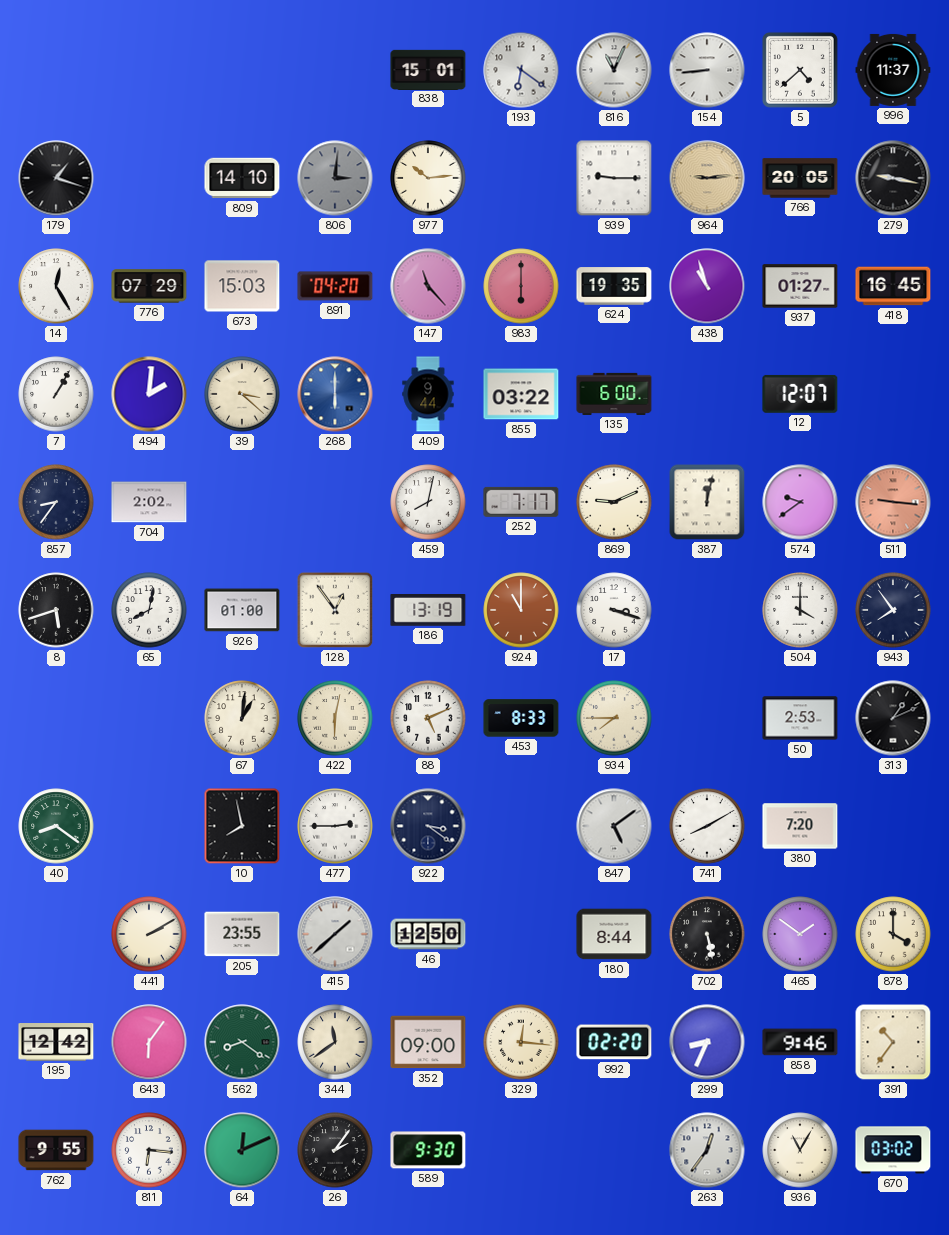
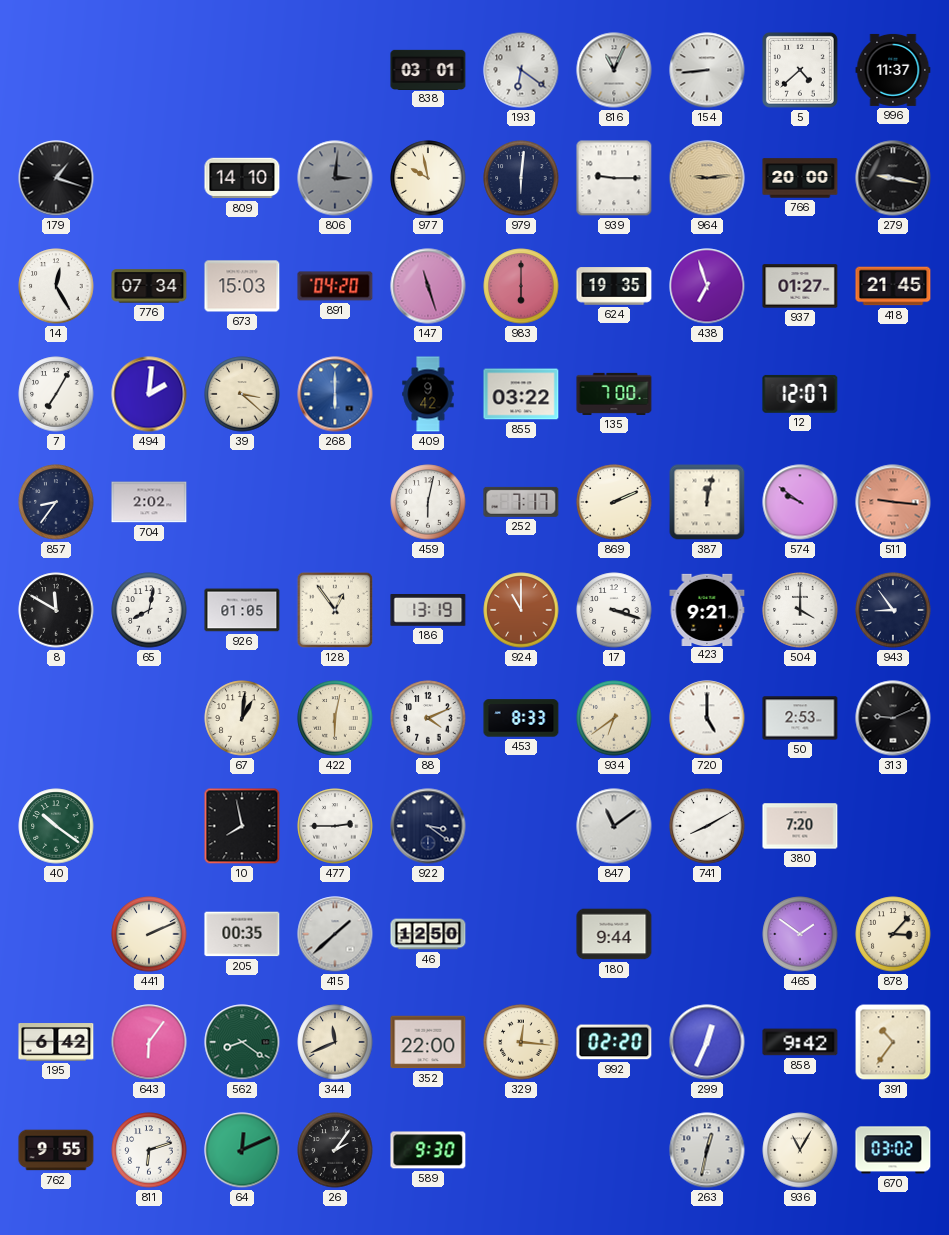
838: 15:01 -> 03:01
977: 10:14 -> 9:58
979: none -> 6:01
766: 20:05 -> 20:00
776: 07:29 -> 07:34
147: 11:23 -> 11:27
438: 10:57 -> 6:57
418: 16:45 -> 21:45
7: 1:05 -> 7:05
409: 9:44 -> 9:42
135: 6:00 -> 7:00
459: 8:02 -> 6:02
869: 9:11 -> 2:11
574: 9:39 -> 9:51
8: 5:42 -> 11:50
926: 01:00 -> 01:05
423: none -> 9:21
943: 7:54 -> 8:54
88: 5:11 -> 4:11
934: 7:45 -> 6:39
720: none -> 5:00
313: 1:11 -> 9:11
40: 8:21 -> 10:21
847: 5:09 -> 11:09
441: 2:10 -> 2:11
205: 23:55 -> 00:35
180: 8:44 -> 9:44
702: 5:28 -> none
878: 4:00 -> 3:07
195: 12:42 -> 6:42
344: 11:39 -> 11:41
352: 09:00 -> 22:00
299: 8:34 -> 12:34
858: 9:46 -> 9:42
811: 6:16 -> 6:12
263: 12:36 -> 12:32
